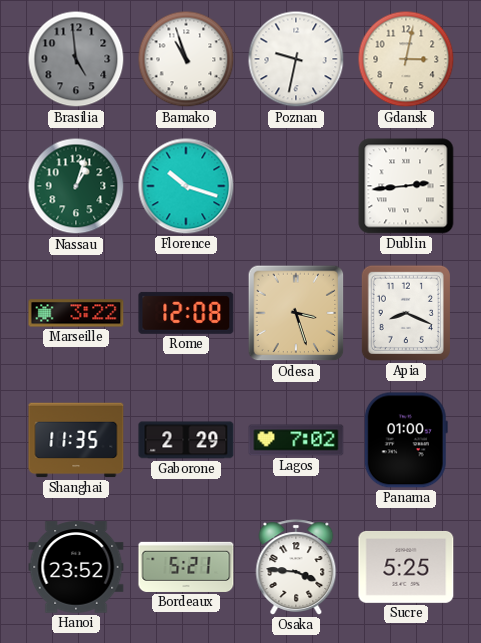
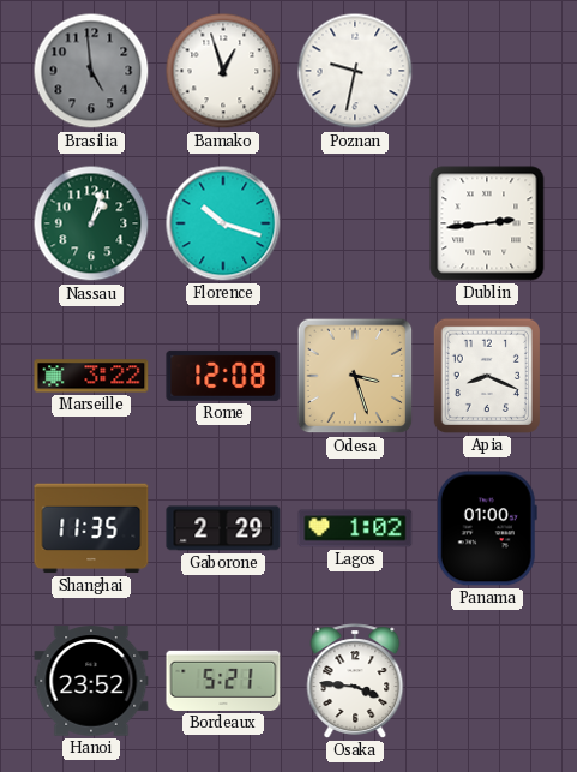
Bamako: 10:57 -> 12:57
Gdansk: 3:02 -> none
Lagos: 7:02 -> 1:02
Sucre: 5:25 -> none
